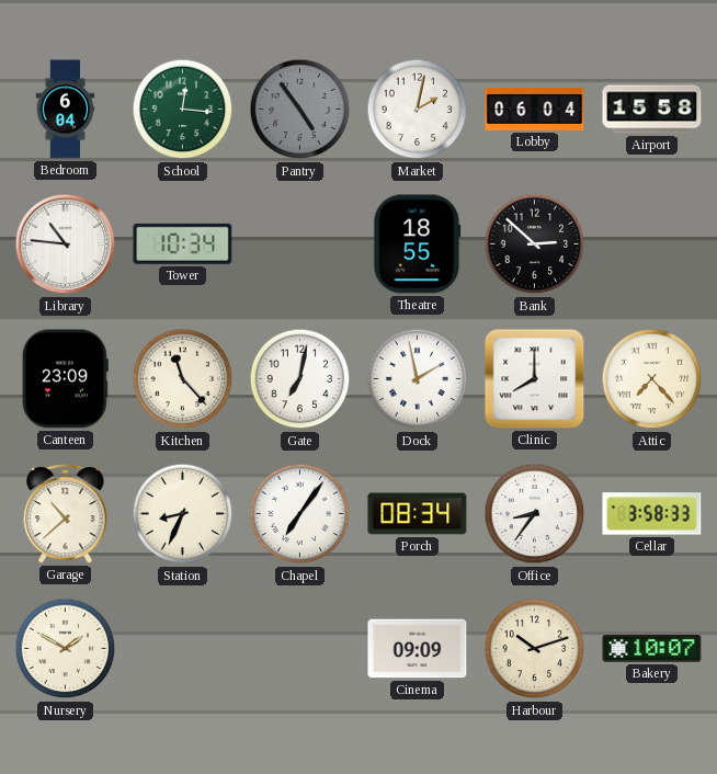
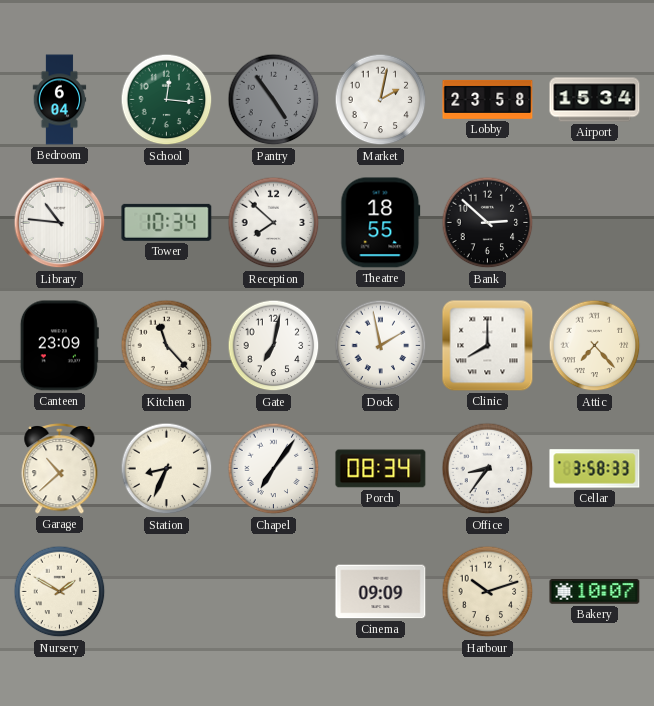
Lobby: 06:04 -> 23:58
Airport: 15:58 -> 15:34
Reception: none -> 7:52
